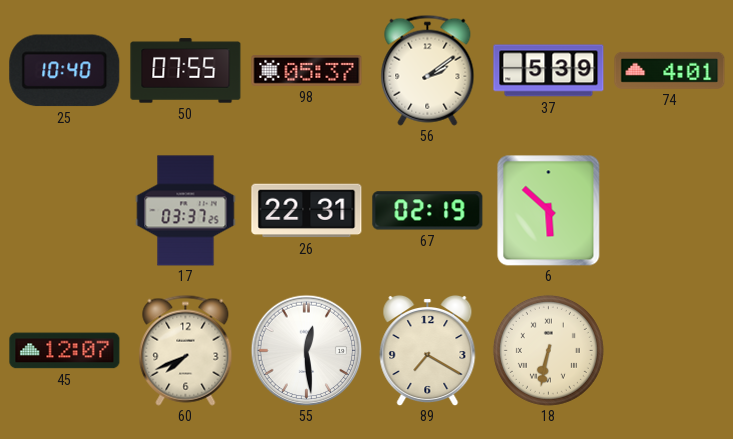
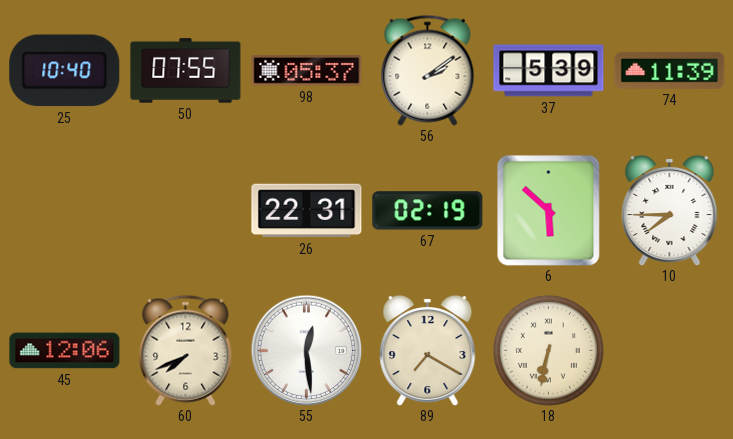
74: 4:01 -> 11:39
17: 03:37 -> none
10: none -> 7:45
45: 12:07 -> 12:06
